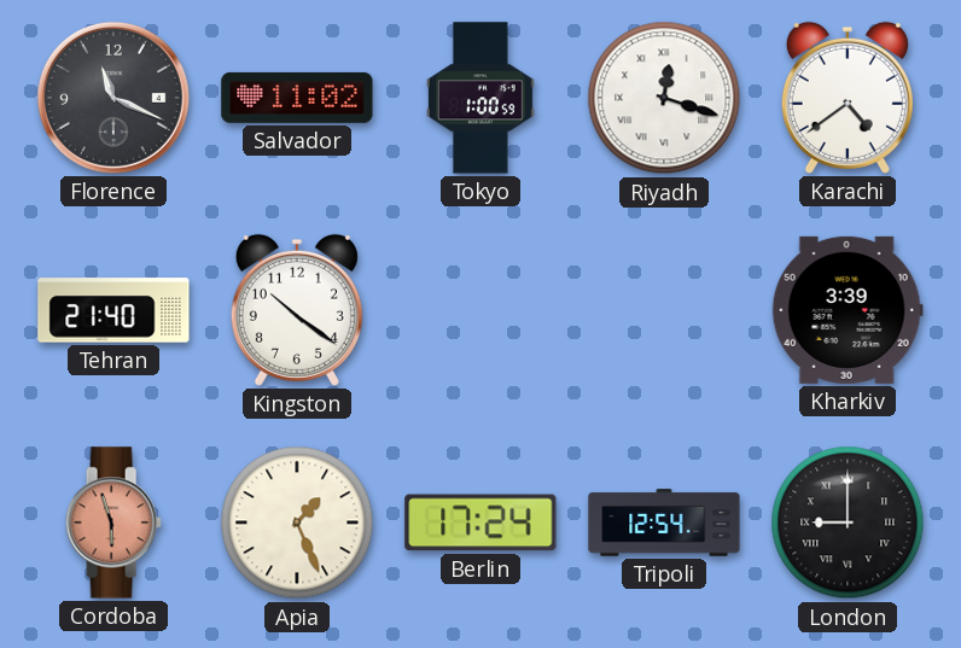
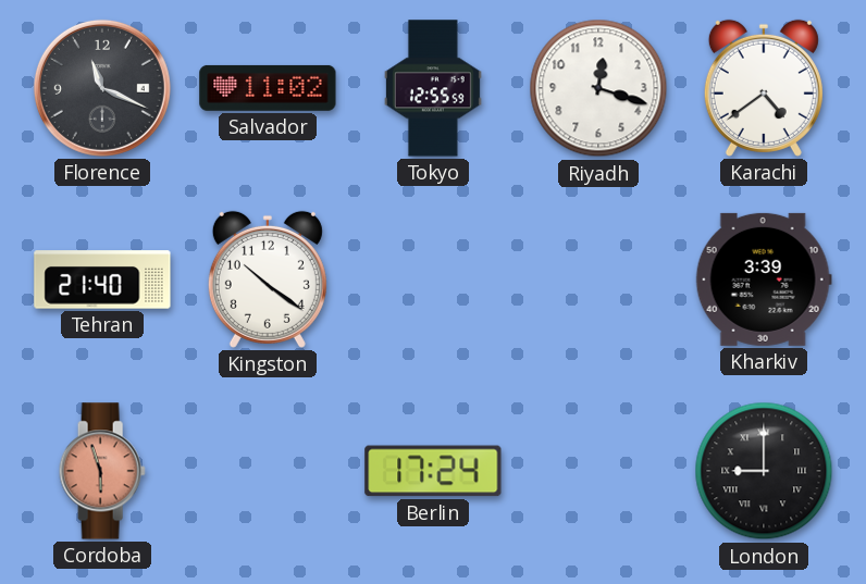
Tokyo: 1:00 -> 12:55
Riyadh numerals: Roman -> Arabic
Apia: 1:26 -> none
Tripoli: 12:54 -> none
